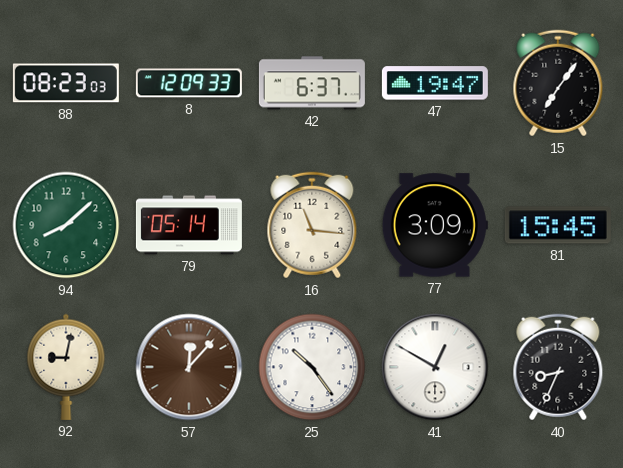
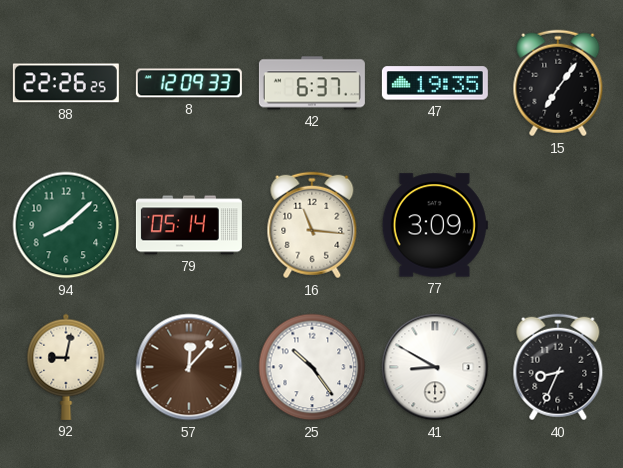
88: 08:23 -> 22:26
47: 19:47 -> 19:35
81: 15:45 -> none
41: 12:50 -> 8:50
